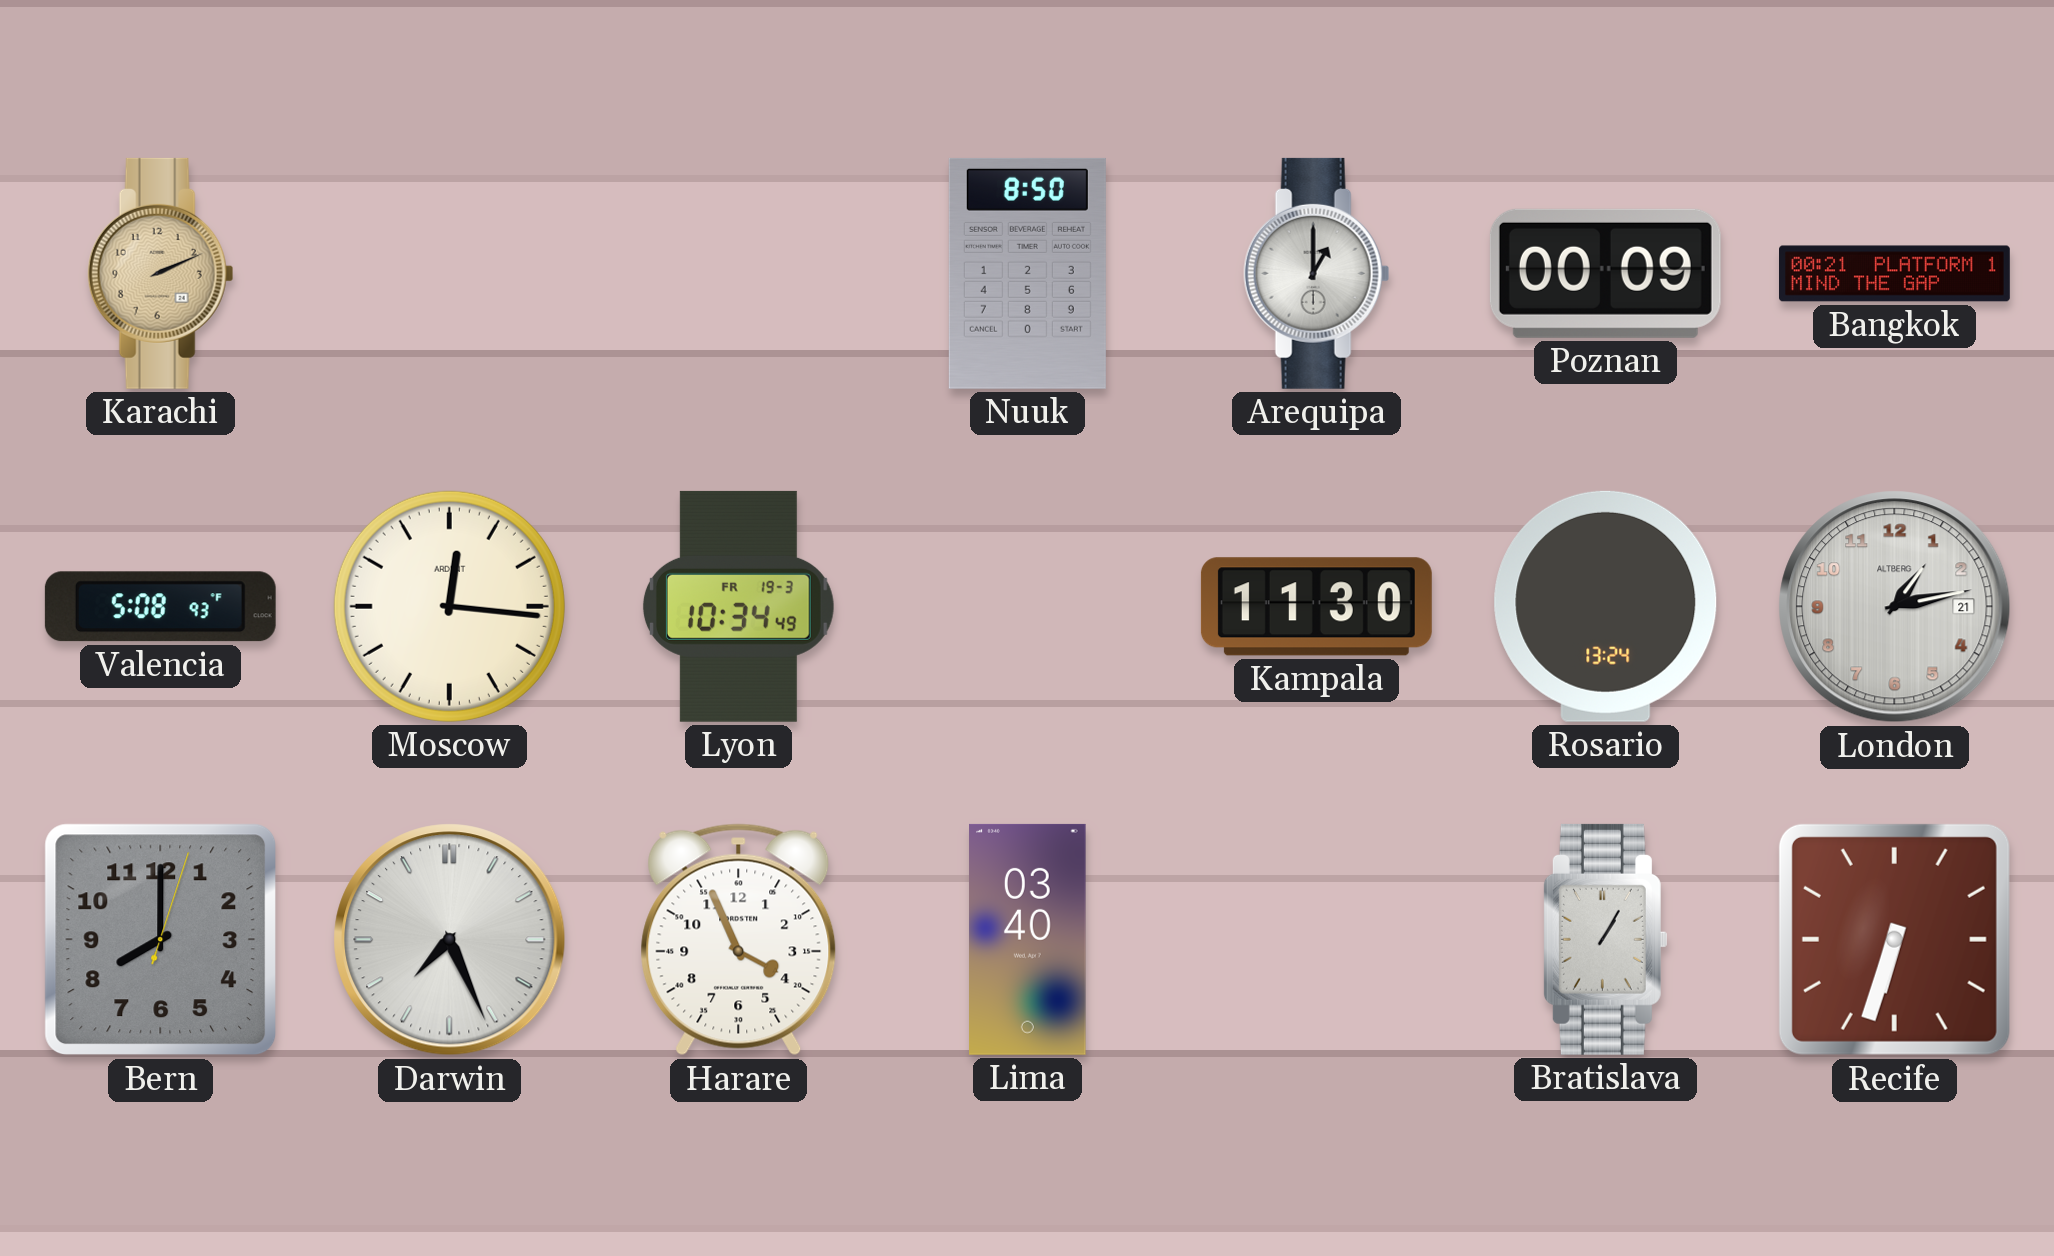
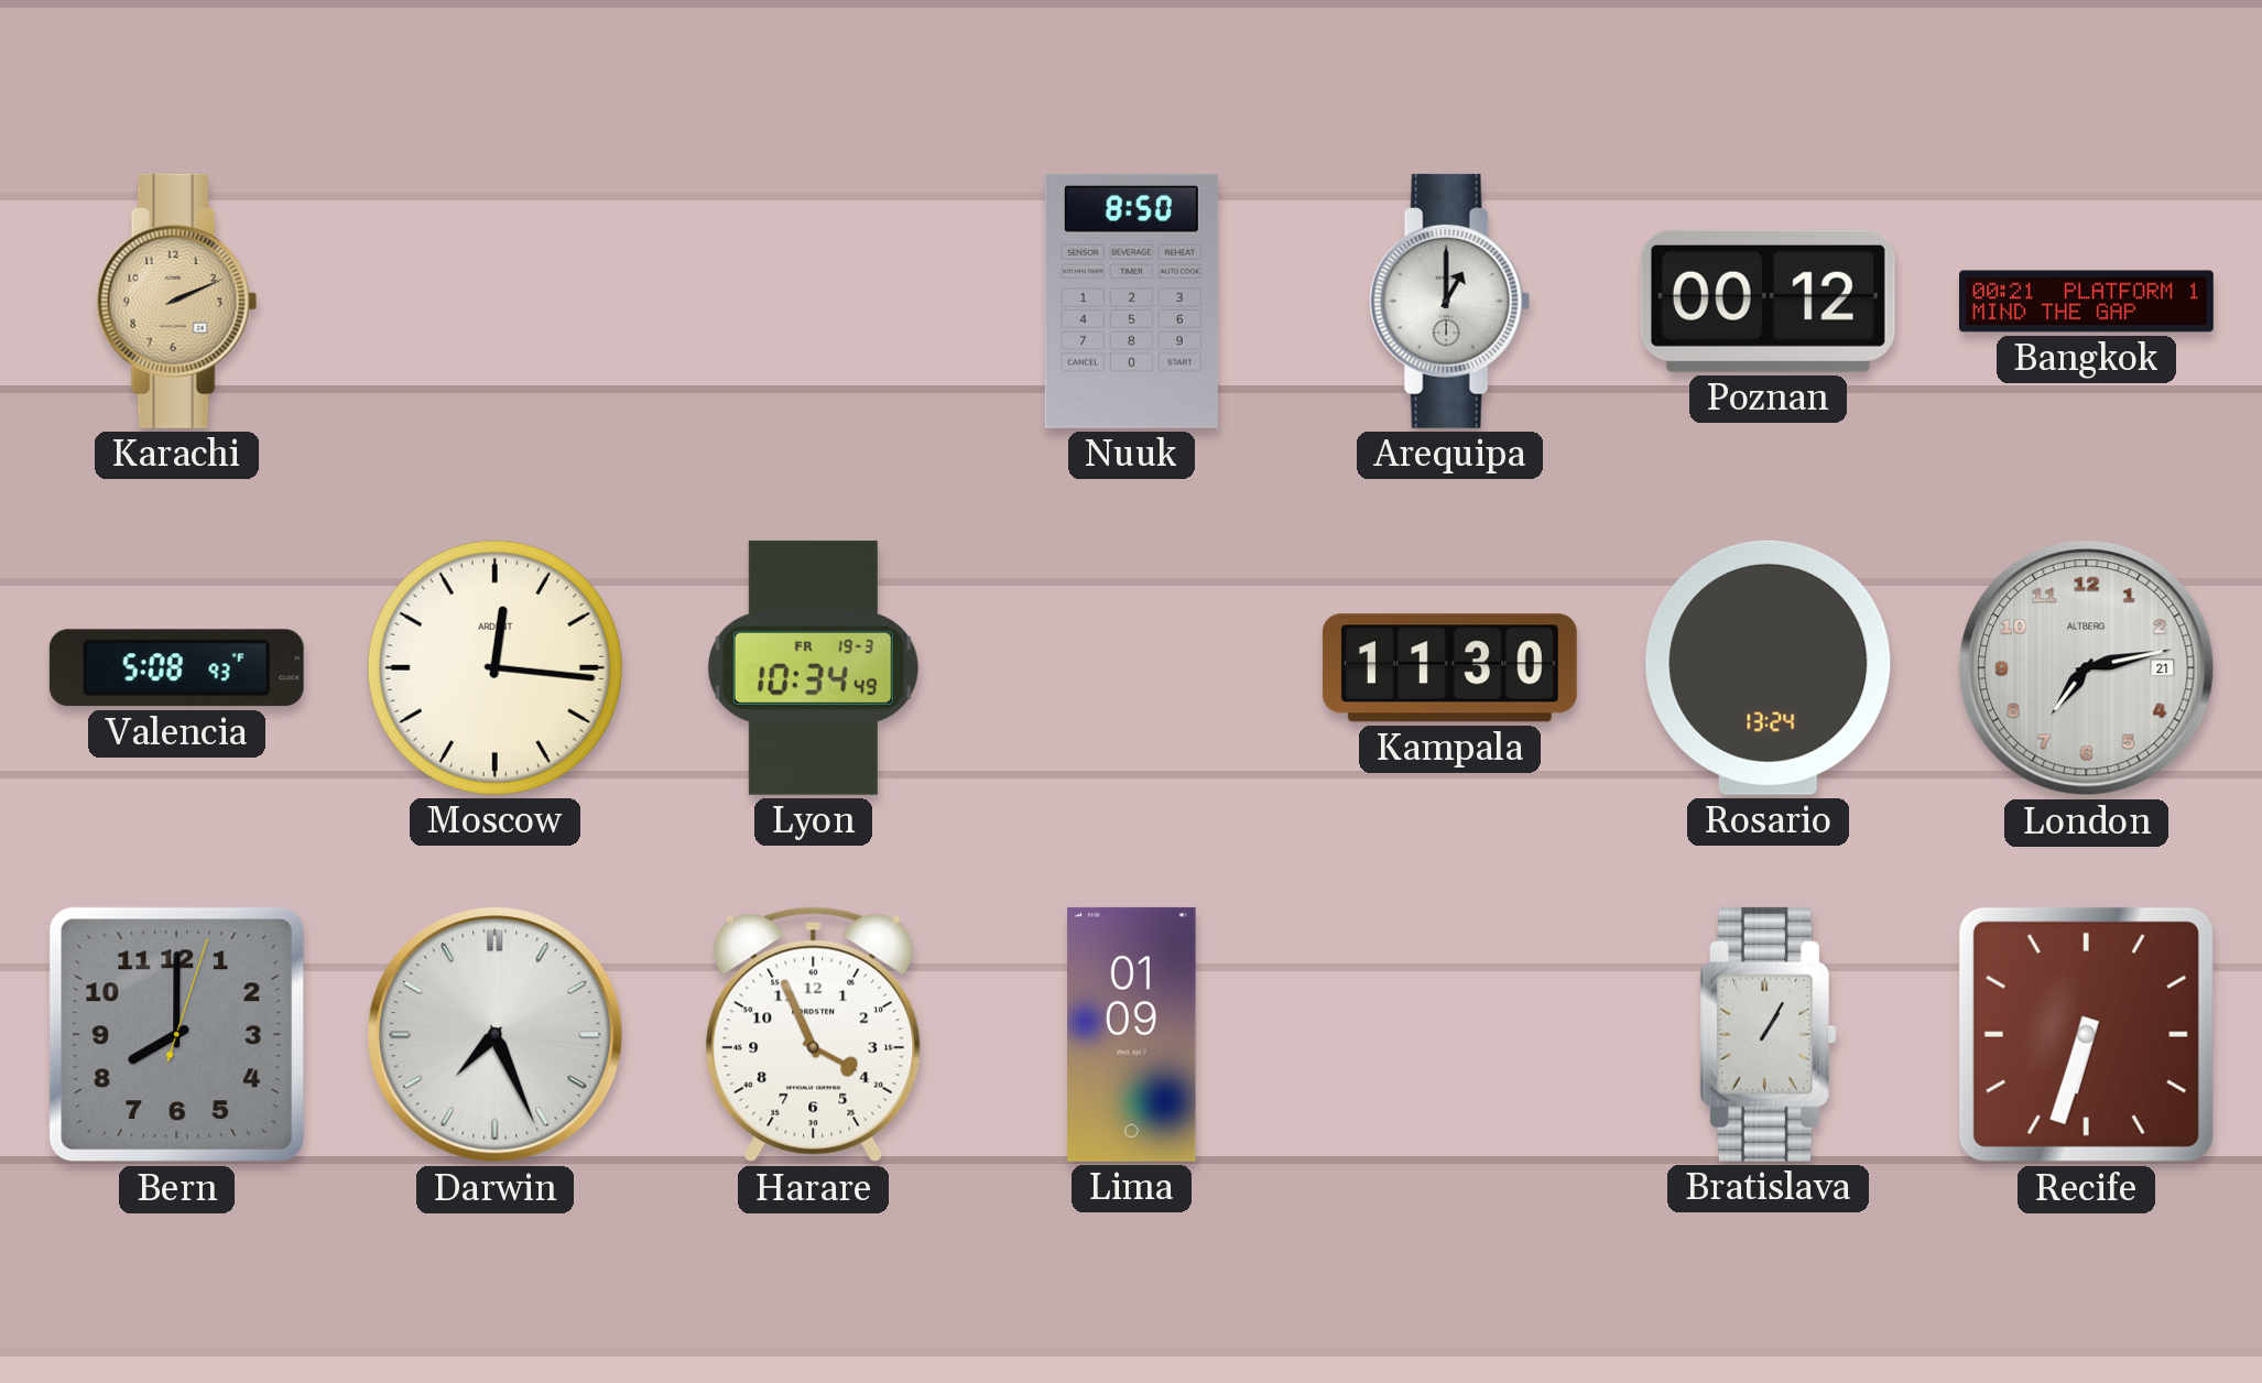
Poznan: 00:09 -> 00:12
London: 1:13 -> 7:13
Lima: 03:40 -> 01:09
